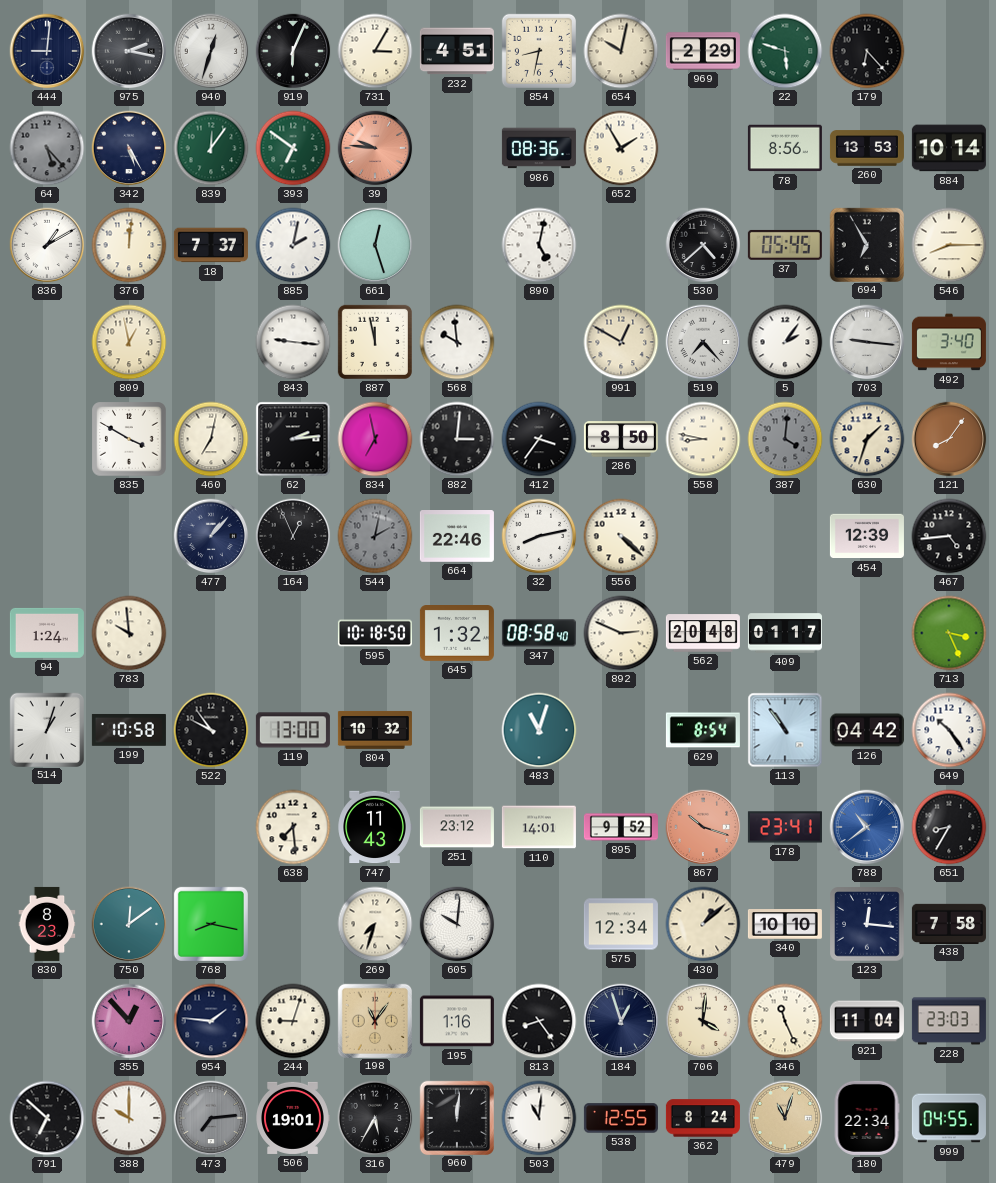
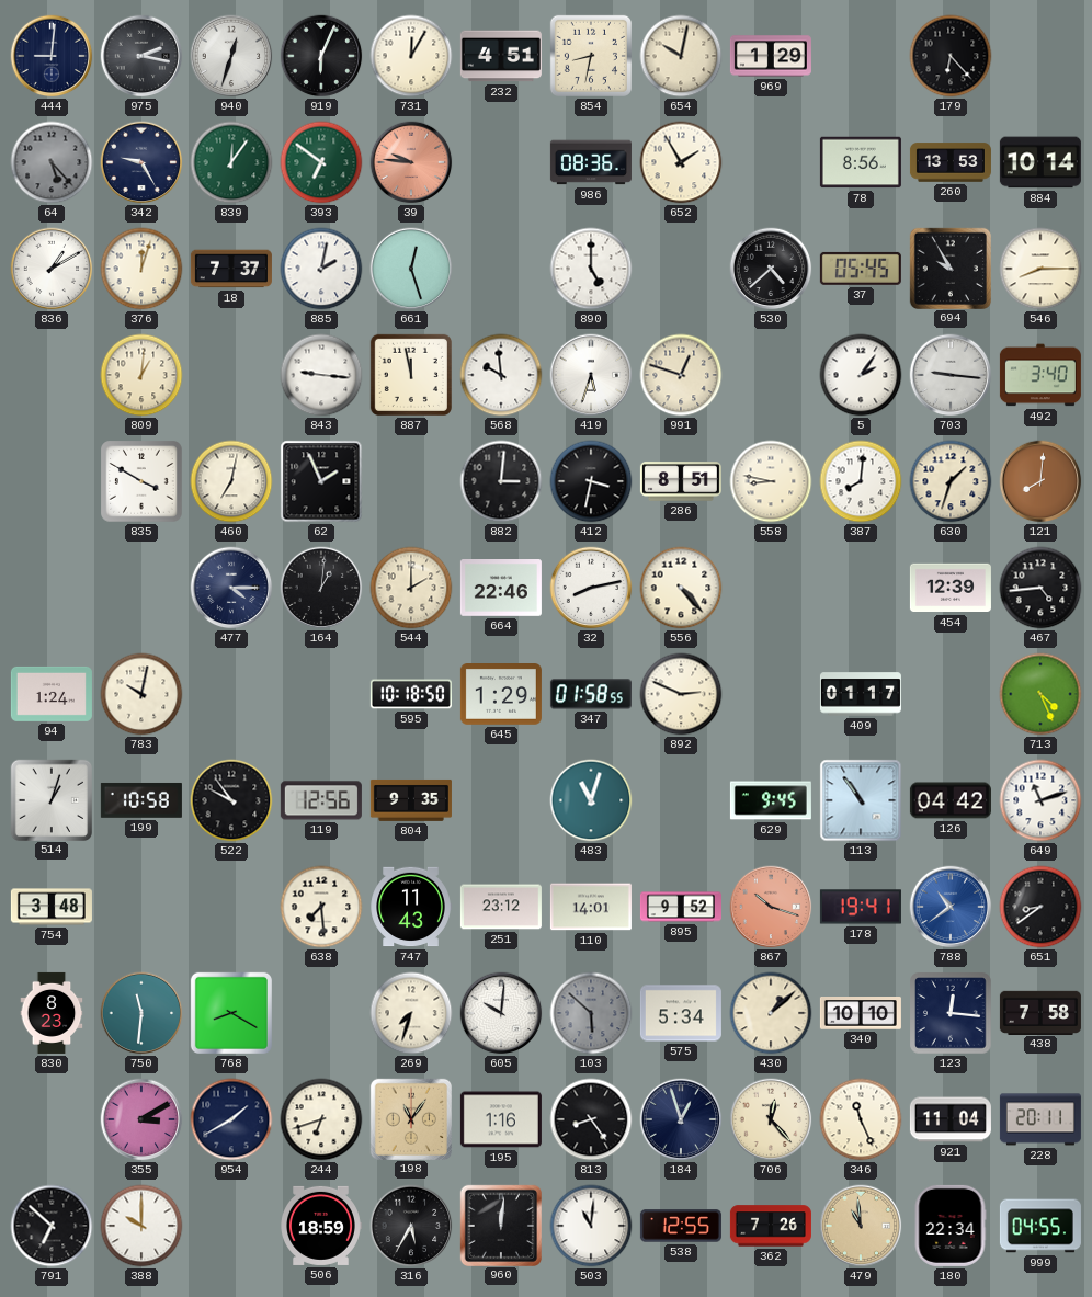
731: 3:05 -> 12:05
969: 2:29 -> 1:29
22: 5:48 -> none
342: 5:25 -> 9:25
376: 12:01 -> 12:03
890: 5:02 -> 5:00
694: 6:55 -> 9:55
809: 12:58 -> 1:01
419: none -> 5:33
991: 12:50 -> 12:48
519: 7:23 -> none
62: 2:14 -> 1:56
834: 6:58 -> none
412: 3:36 -> 3:32
286: 8:50 -> 8:51
387: 4:01 -> 8:01
387 dial: grey -> white
121: 8:06 -> 8:01
477: 1:07 -> 4:15
164: 12:56 -> 1:01
544: 2:02 -> 2:00
544 dial: grey -> cream
556: 4:22 -> 4:23
783: 9:59 -> 10:02
645: 1:32 -> 1:29
347: 08:58 -> 01:58
562: 20:48 -> none
713: 3:26 -> 4:26
119: 13:00 -> 12:56
804: 10:32 -> 9:35
629: 8:54 -> 9:45
649: 10:24 -> 11:12
754: none -> 3:48
178: 23:41 -> 19:41
651: 8:35 -> 8:39
750: 12:09 -> 11:31
768: 8:17 -> 8:20
103: none -> 5:52
575: 12:34 -> 5:34
355: 12:53 -> 3:10
954: 1:46 -> 1:40
244: 9:03 -> 6:42
706: 4:01 -> 12:23
228: 23:03 -> 20:11
473: 7:14 -> none
506: 19:01 -> 18:59
362: 8:24 -> 7:26
479: 11:03 -> 10:59
